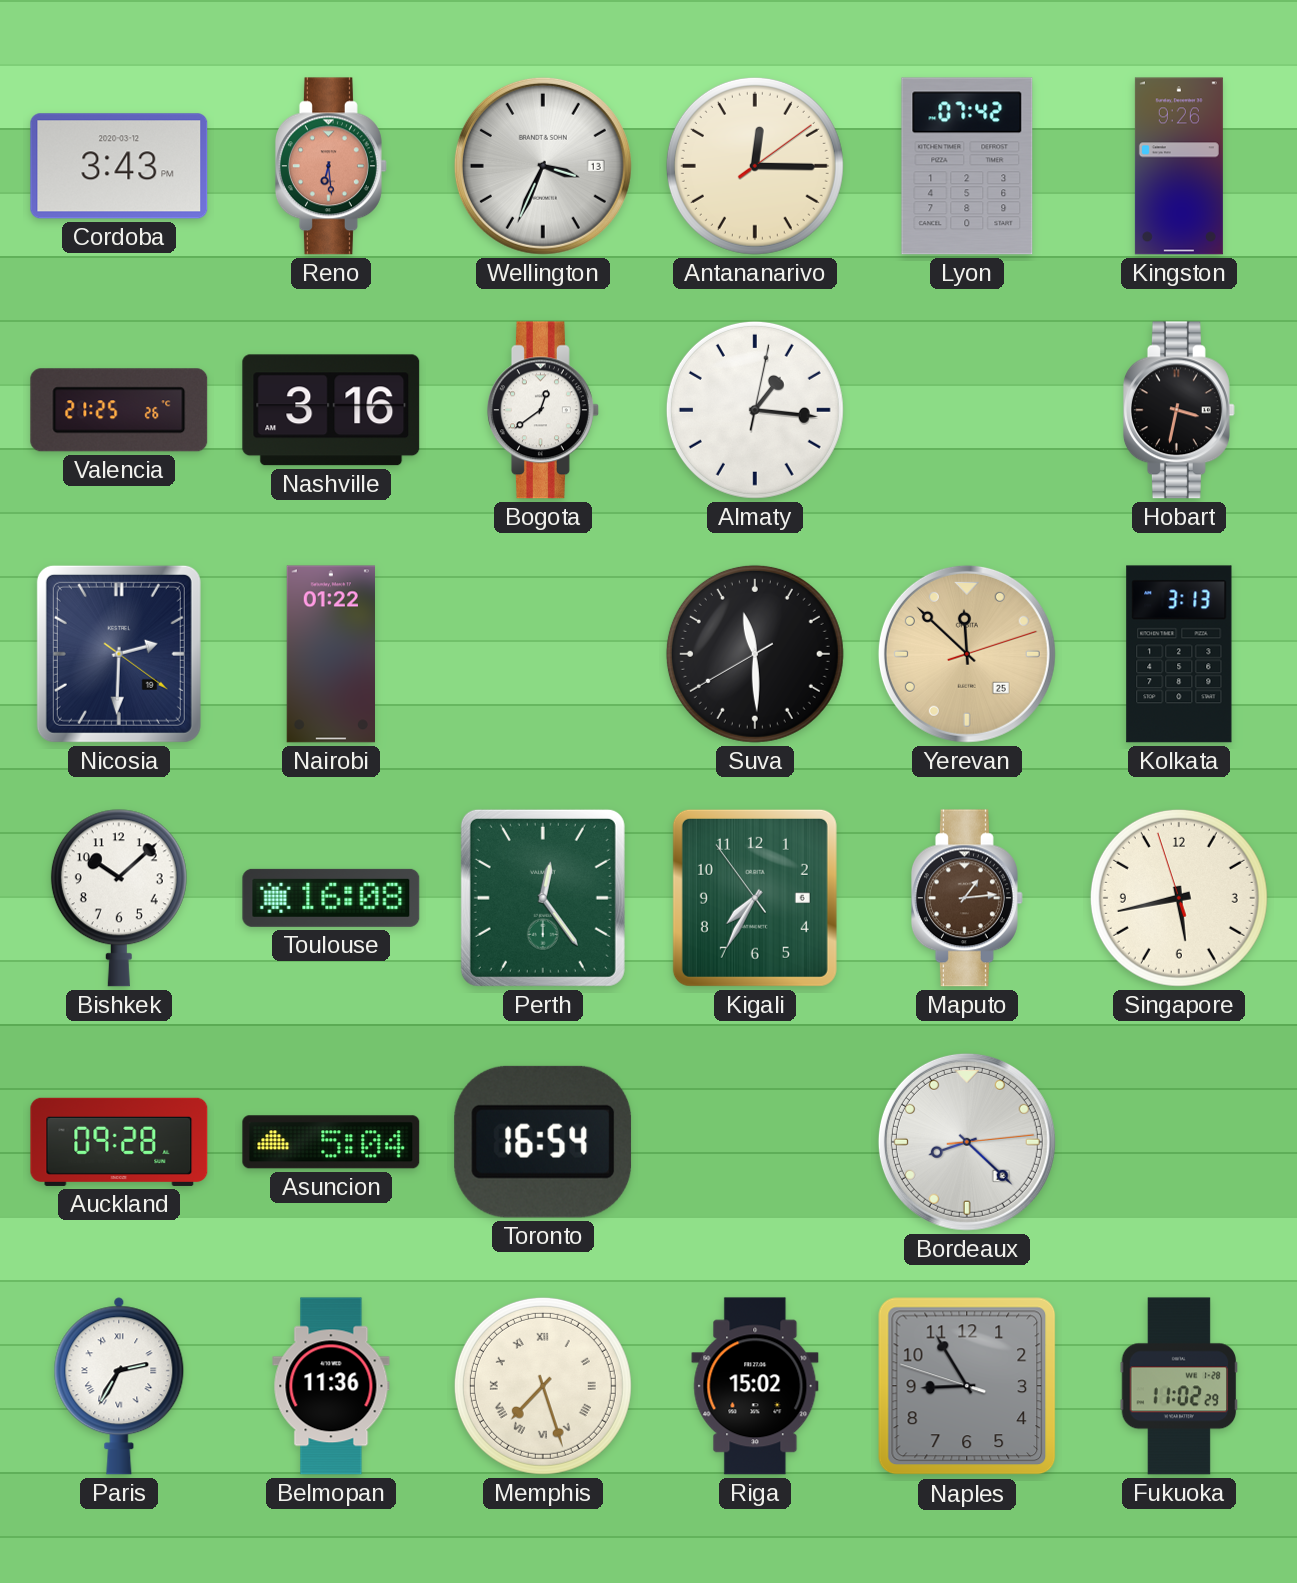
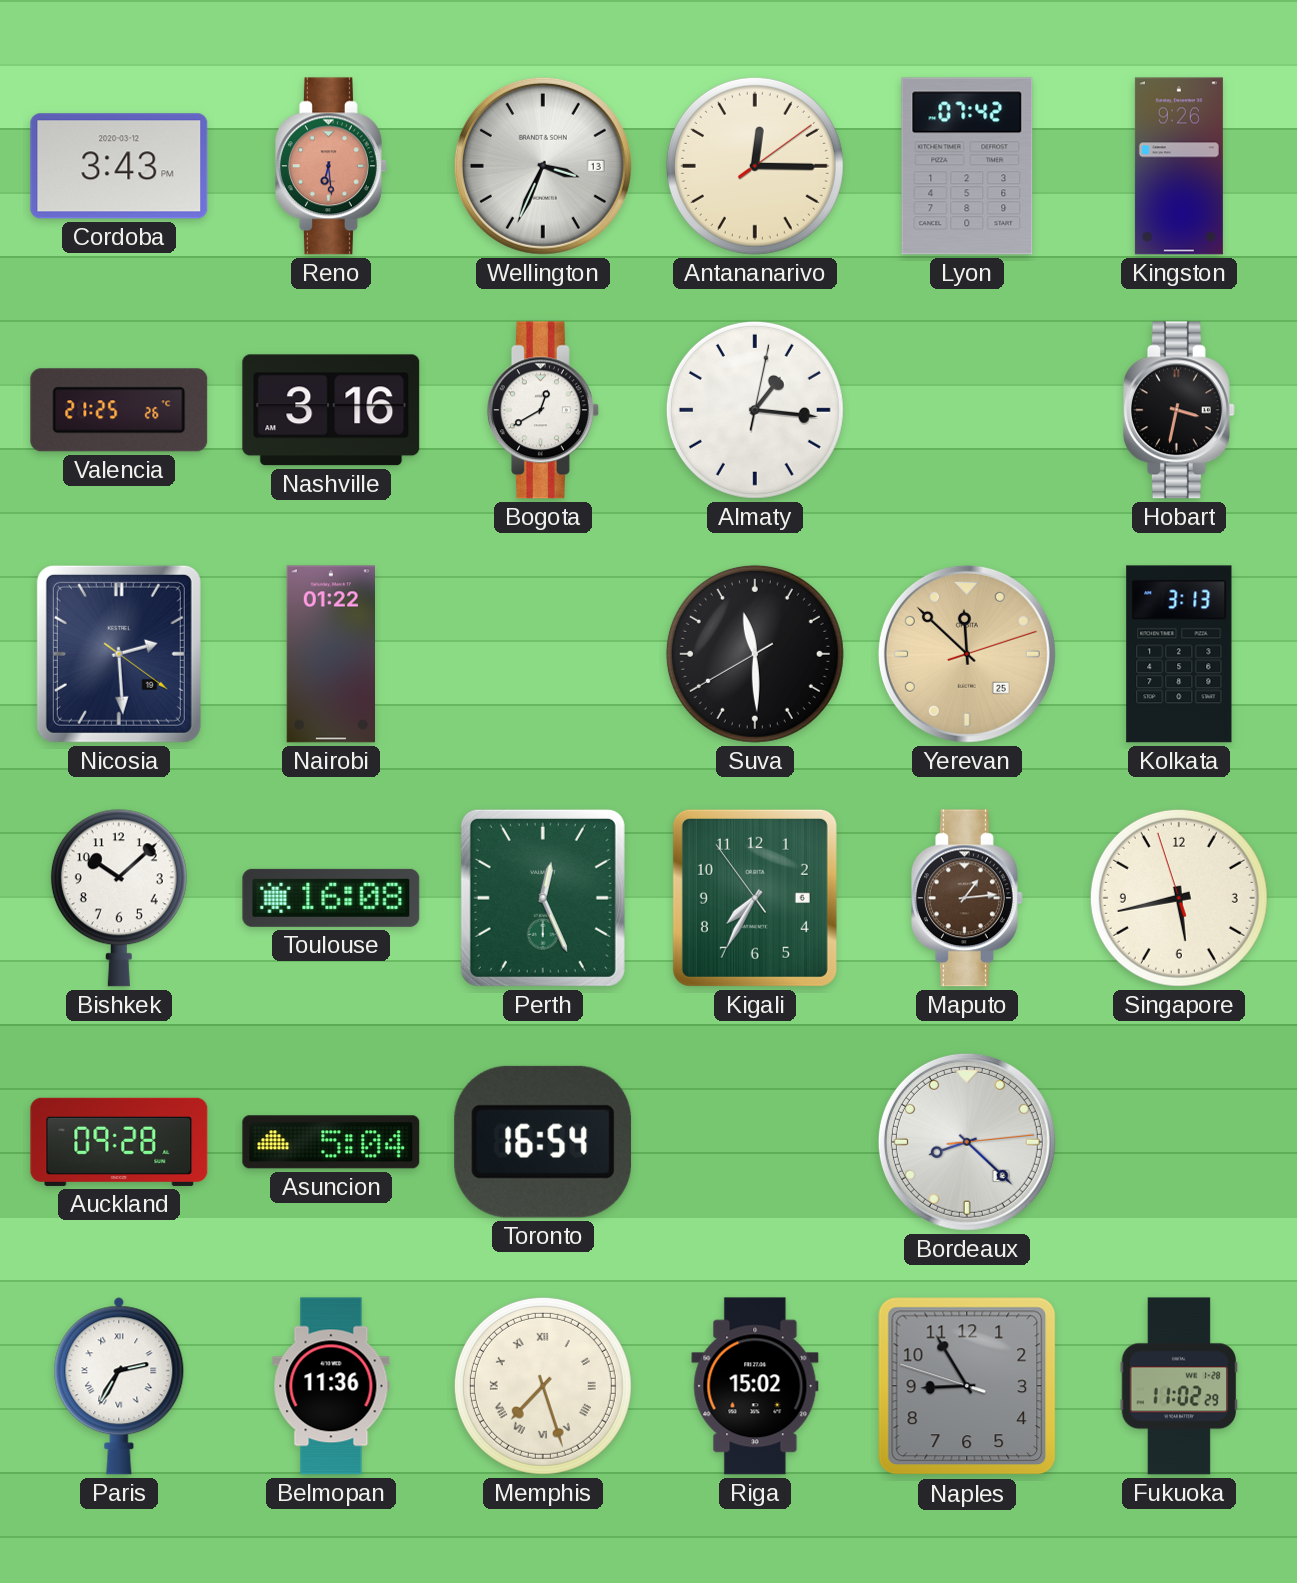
Bogota: 12:39 -> 12:40
Nicosia: 2:30 -> 2:29
Perth: 12:24 -> 12:26
